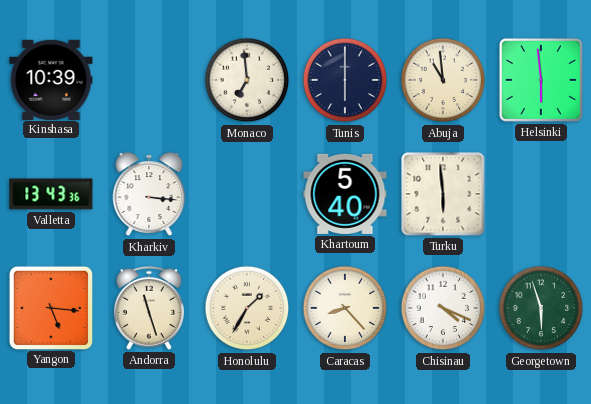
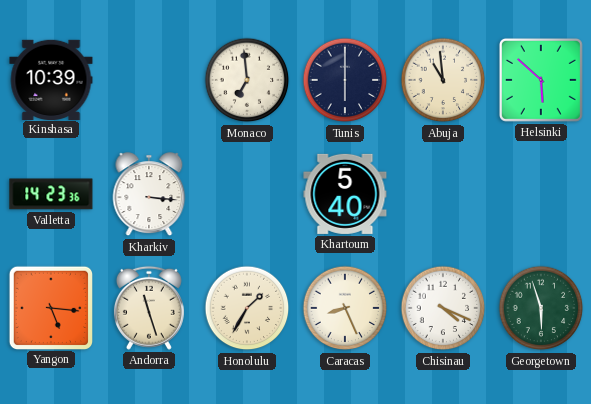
Helsinki: 5:59 -> 5:52
Valletta: 13:43 -> 14:23
Turku: 5:59 -> none
Caracas: 8:23 -> 8:26
